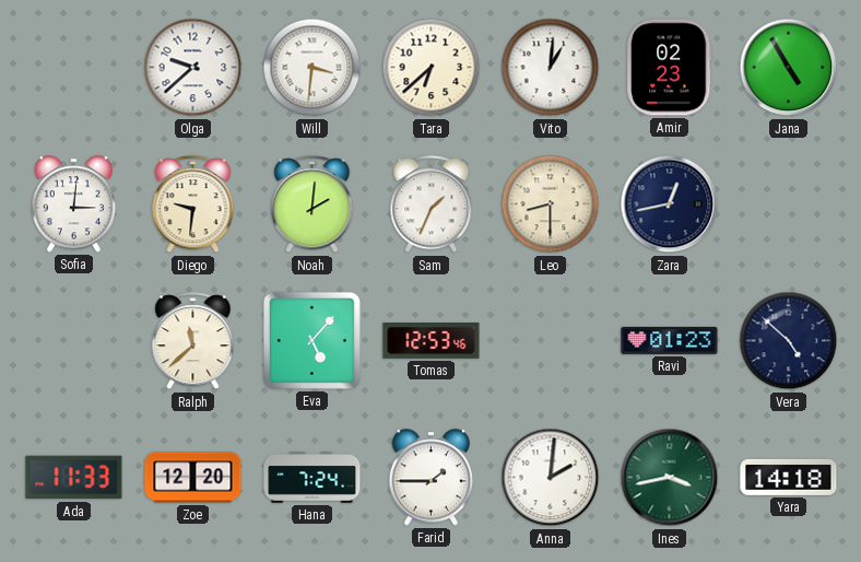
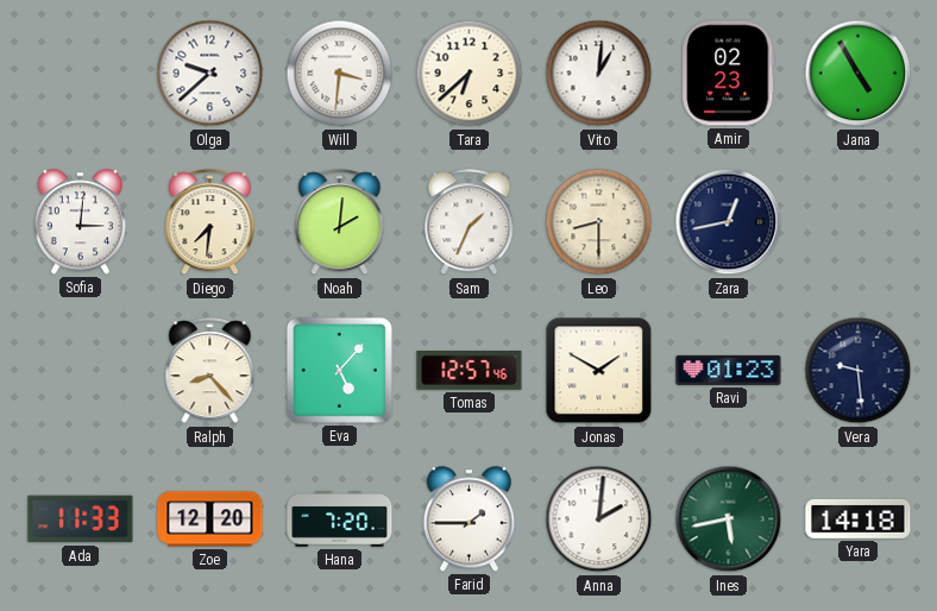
Diego: 9:31 -> 7:31
Ralph: 11:38 -> 8:23
Tomas: 12:53 -> 12:57
Jonas: none -> 1:50
Vera: 4:52 -> 9:29
Hana: 7:24 -> 7:20
Ines: 3:43 -> 5:43
